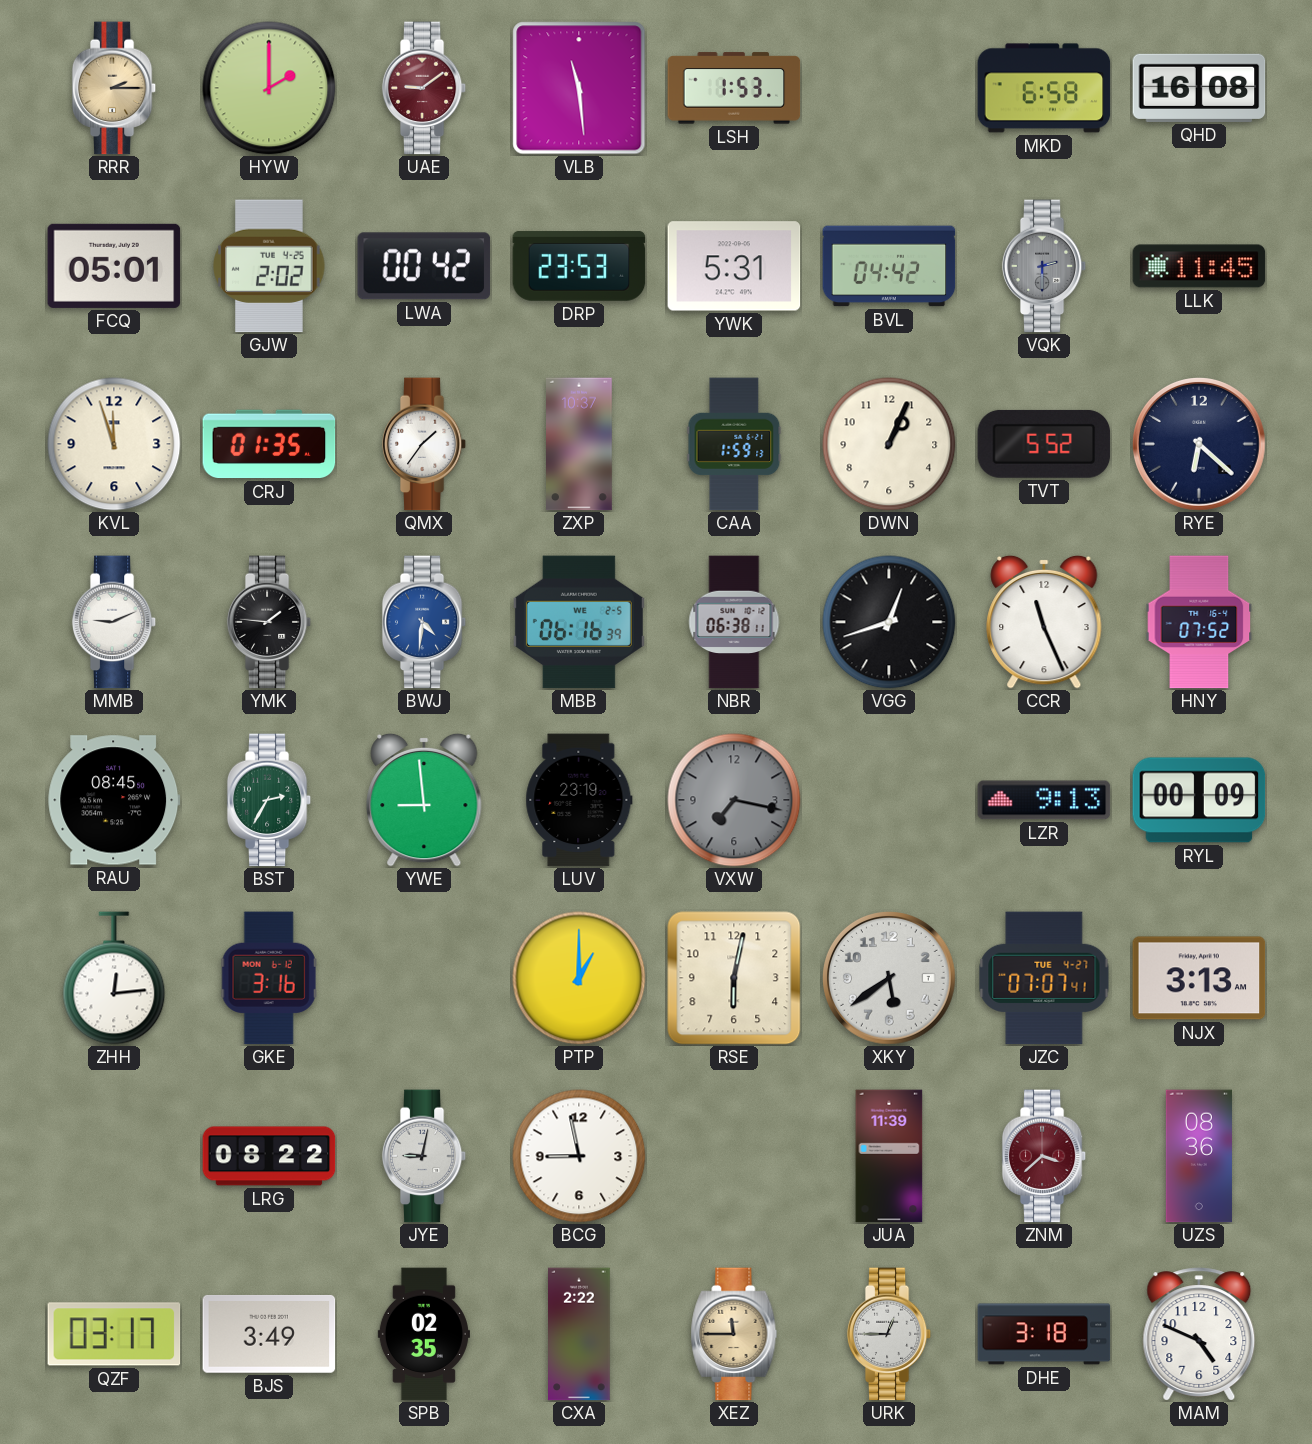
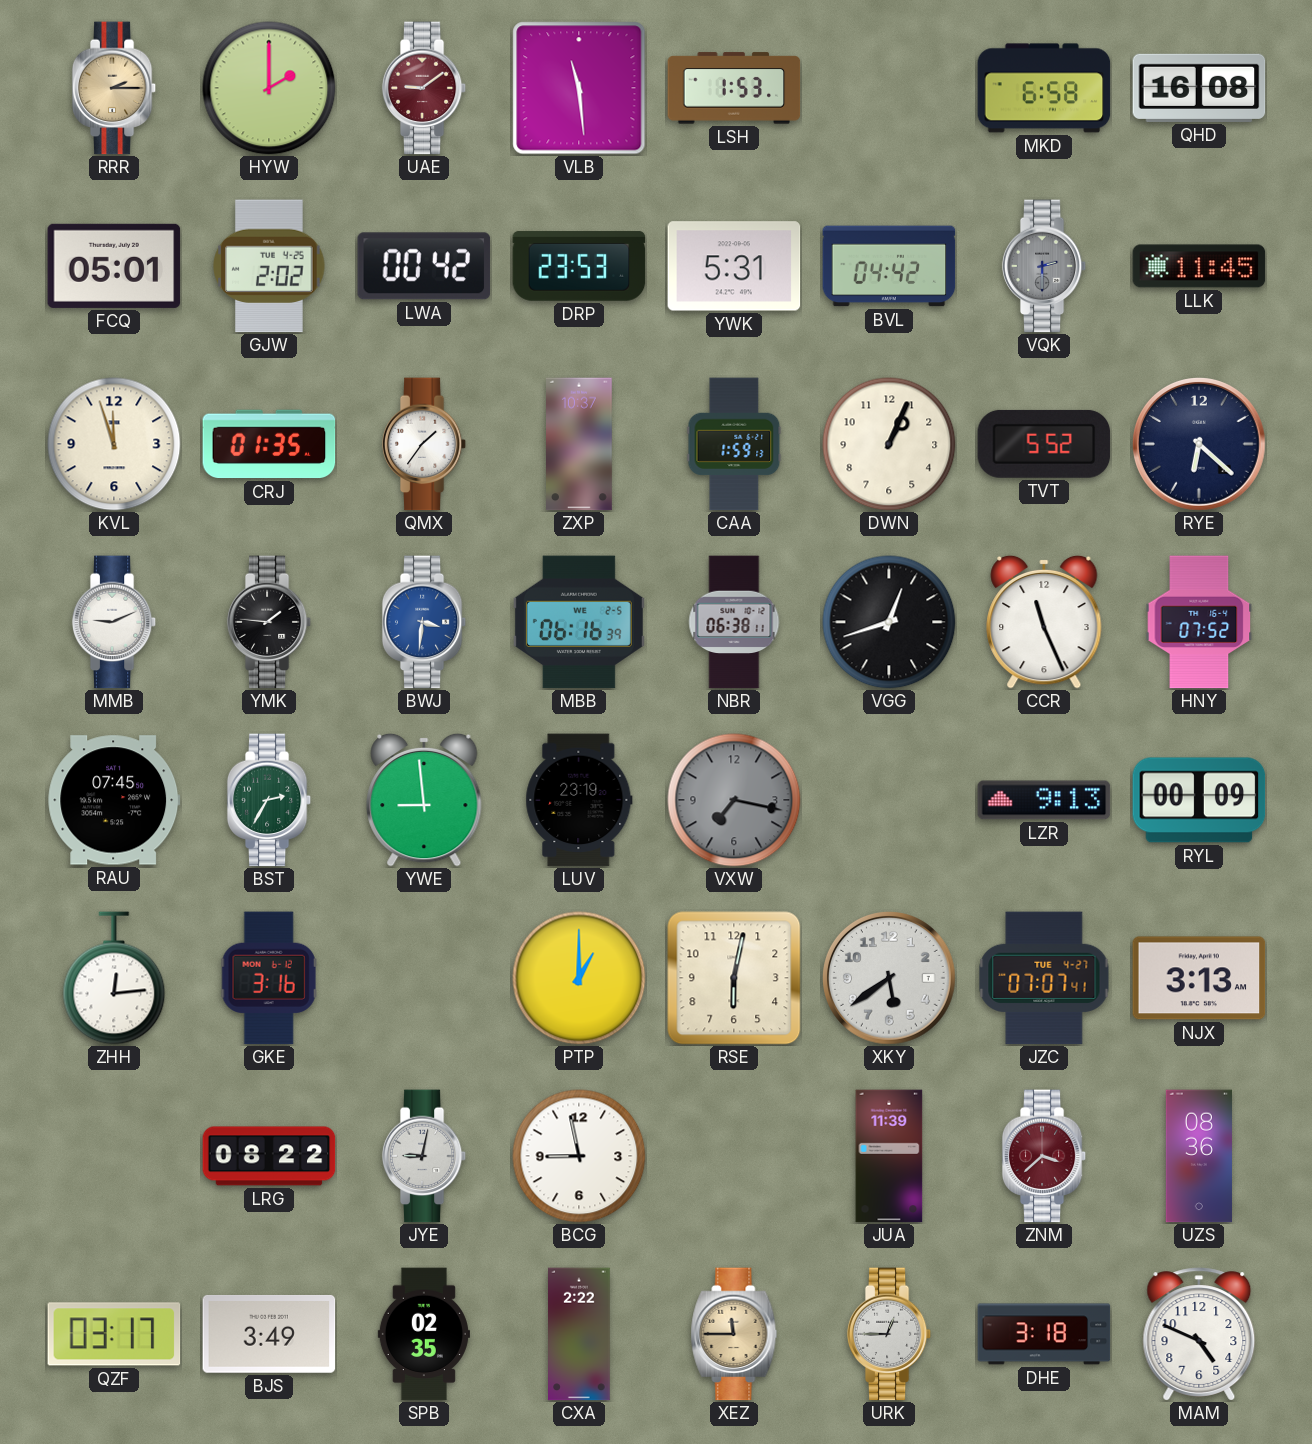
BWJ: 4:31 -> 3:31
RAU: 08:45 -> 07:45
